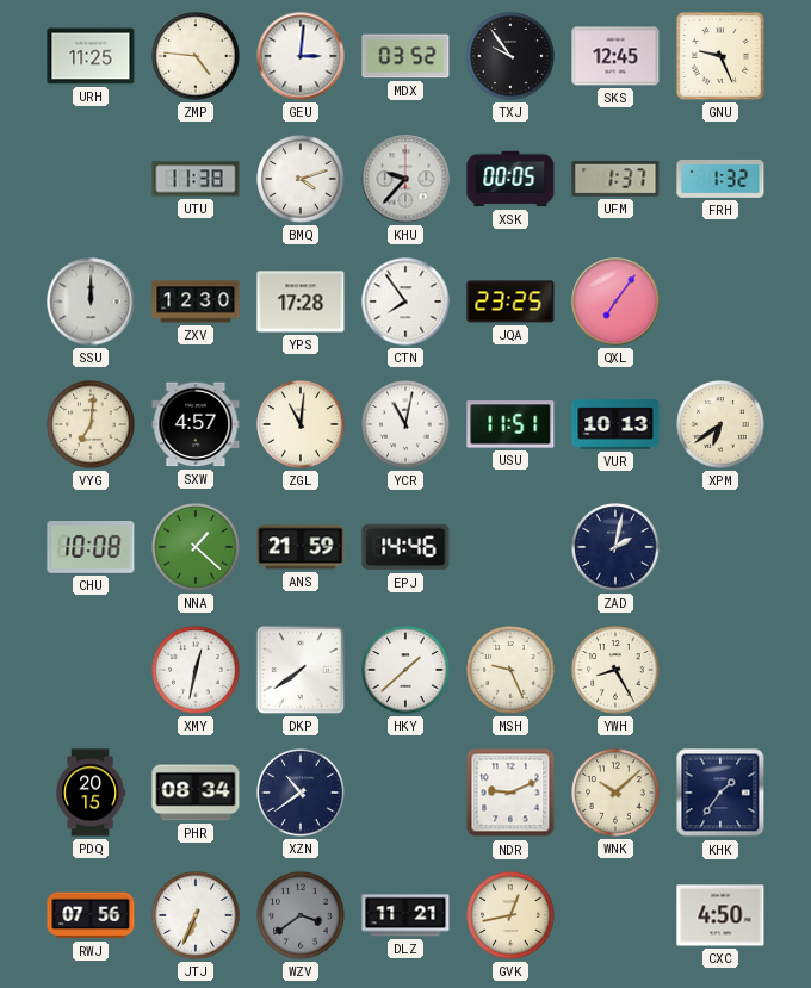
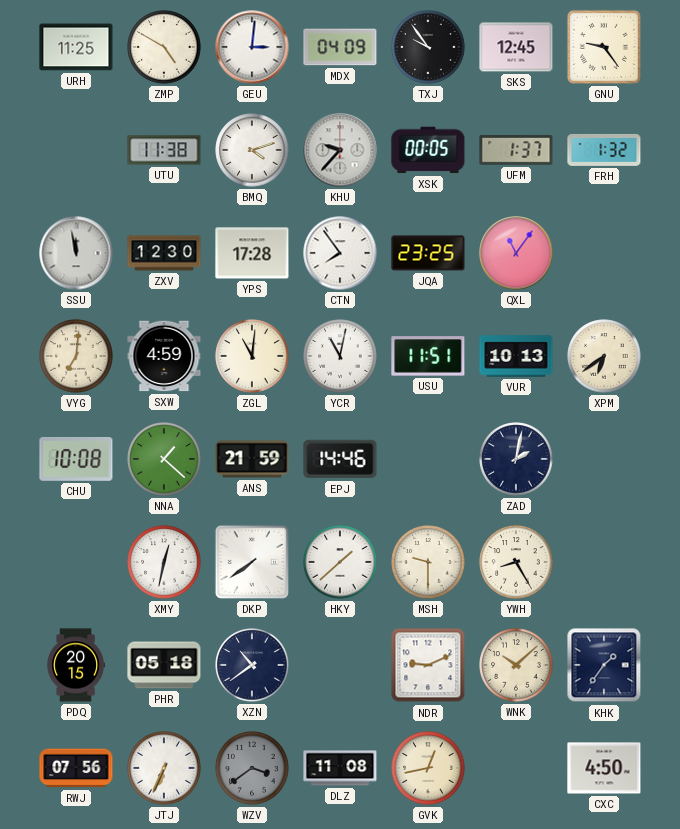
ZMP: 4:46 -> 4:50
MDX: 03:52 -> 04:09
GNU: 9:26 -> 9:24
SSU: 12:00 -> 11:58
QXL: 7:06 -> 11:06
SXW: 4:57 -> 4:59
MSH: 9:26 -> 9:30
PHR: 08:34 -> 05:18
DLZ: 11:21 -> 11:08
